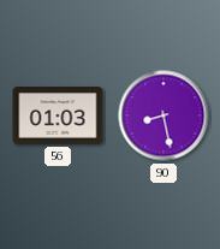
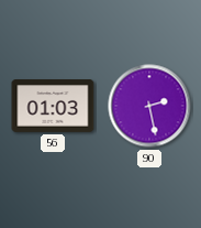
90: 8:28 -> 2:28
